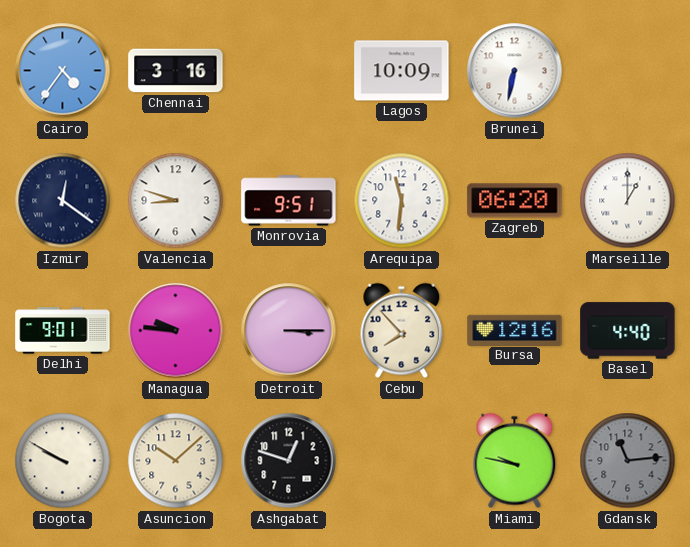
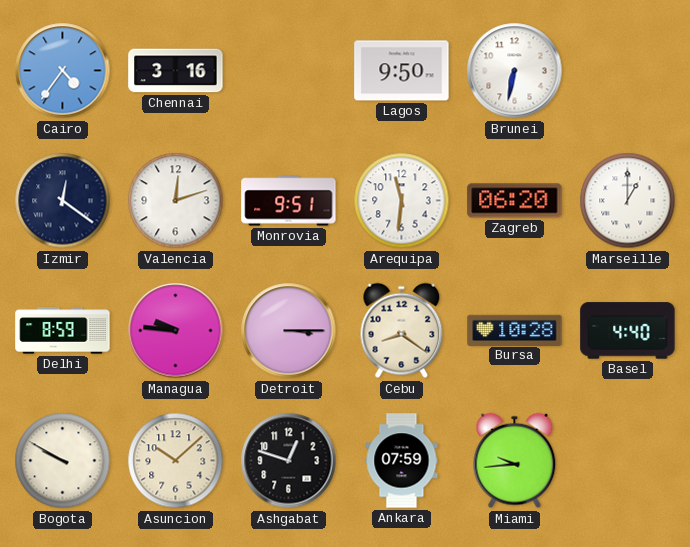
Lagos: 10:09 -> 9:50
Valencia: 8:48 -> 12:12
Delhi: 9:01 -> 8:59
Cebu: 7:53 -> 8:21
Bursa: 12:16 -> 10:28
Ankara: none -> 07:59
Miami: 9:47 -> 9:44
Gdansk: 11:14 -> none
